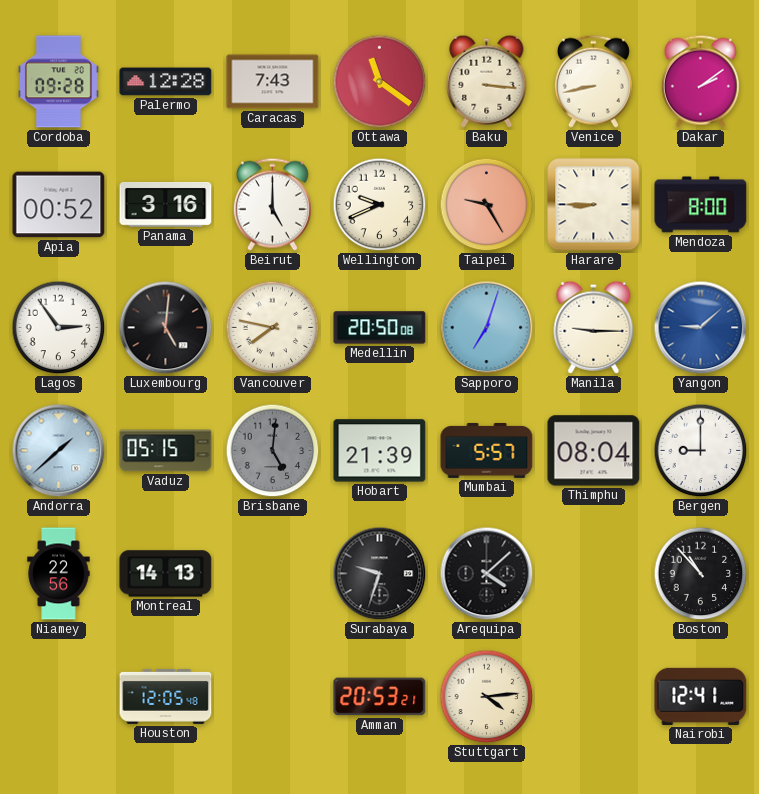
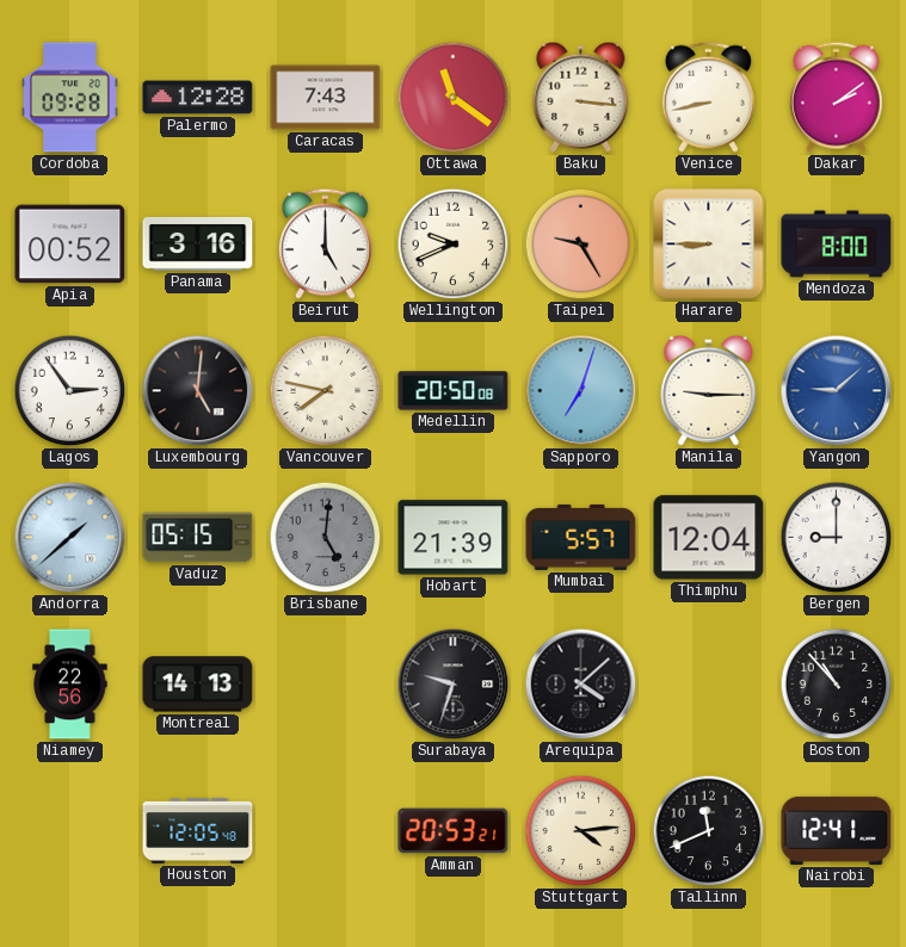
Thimphu: 08:04 -> 12:04
Tallinn: none -> 11:41
